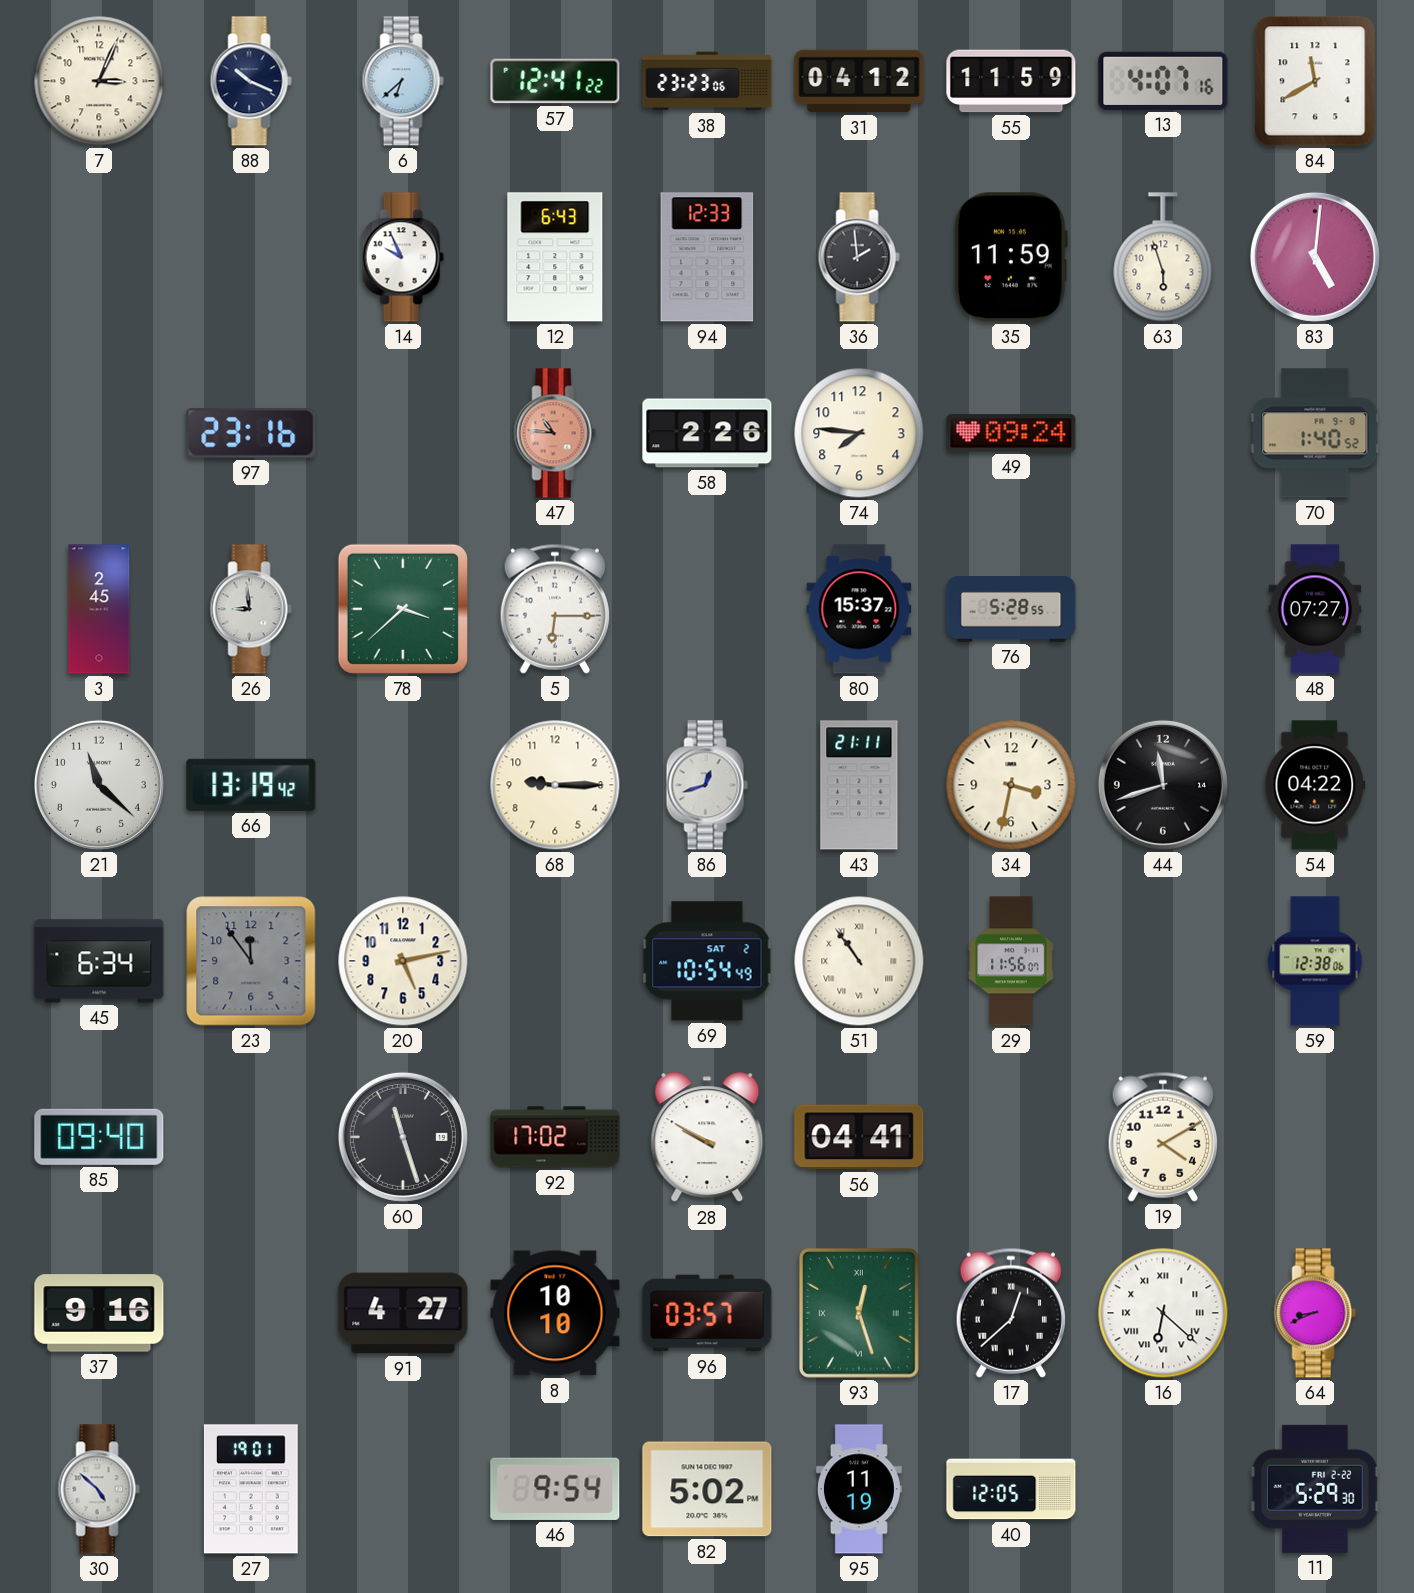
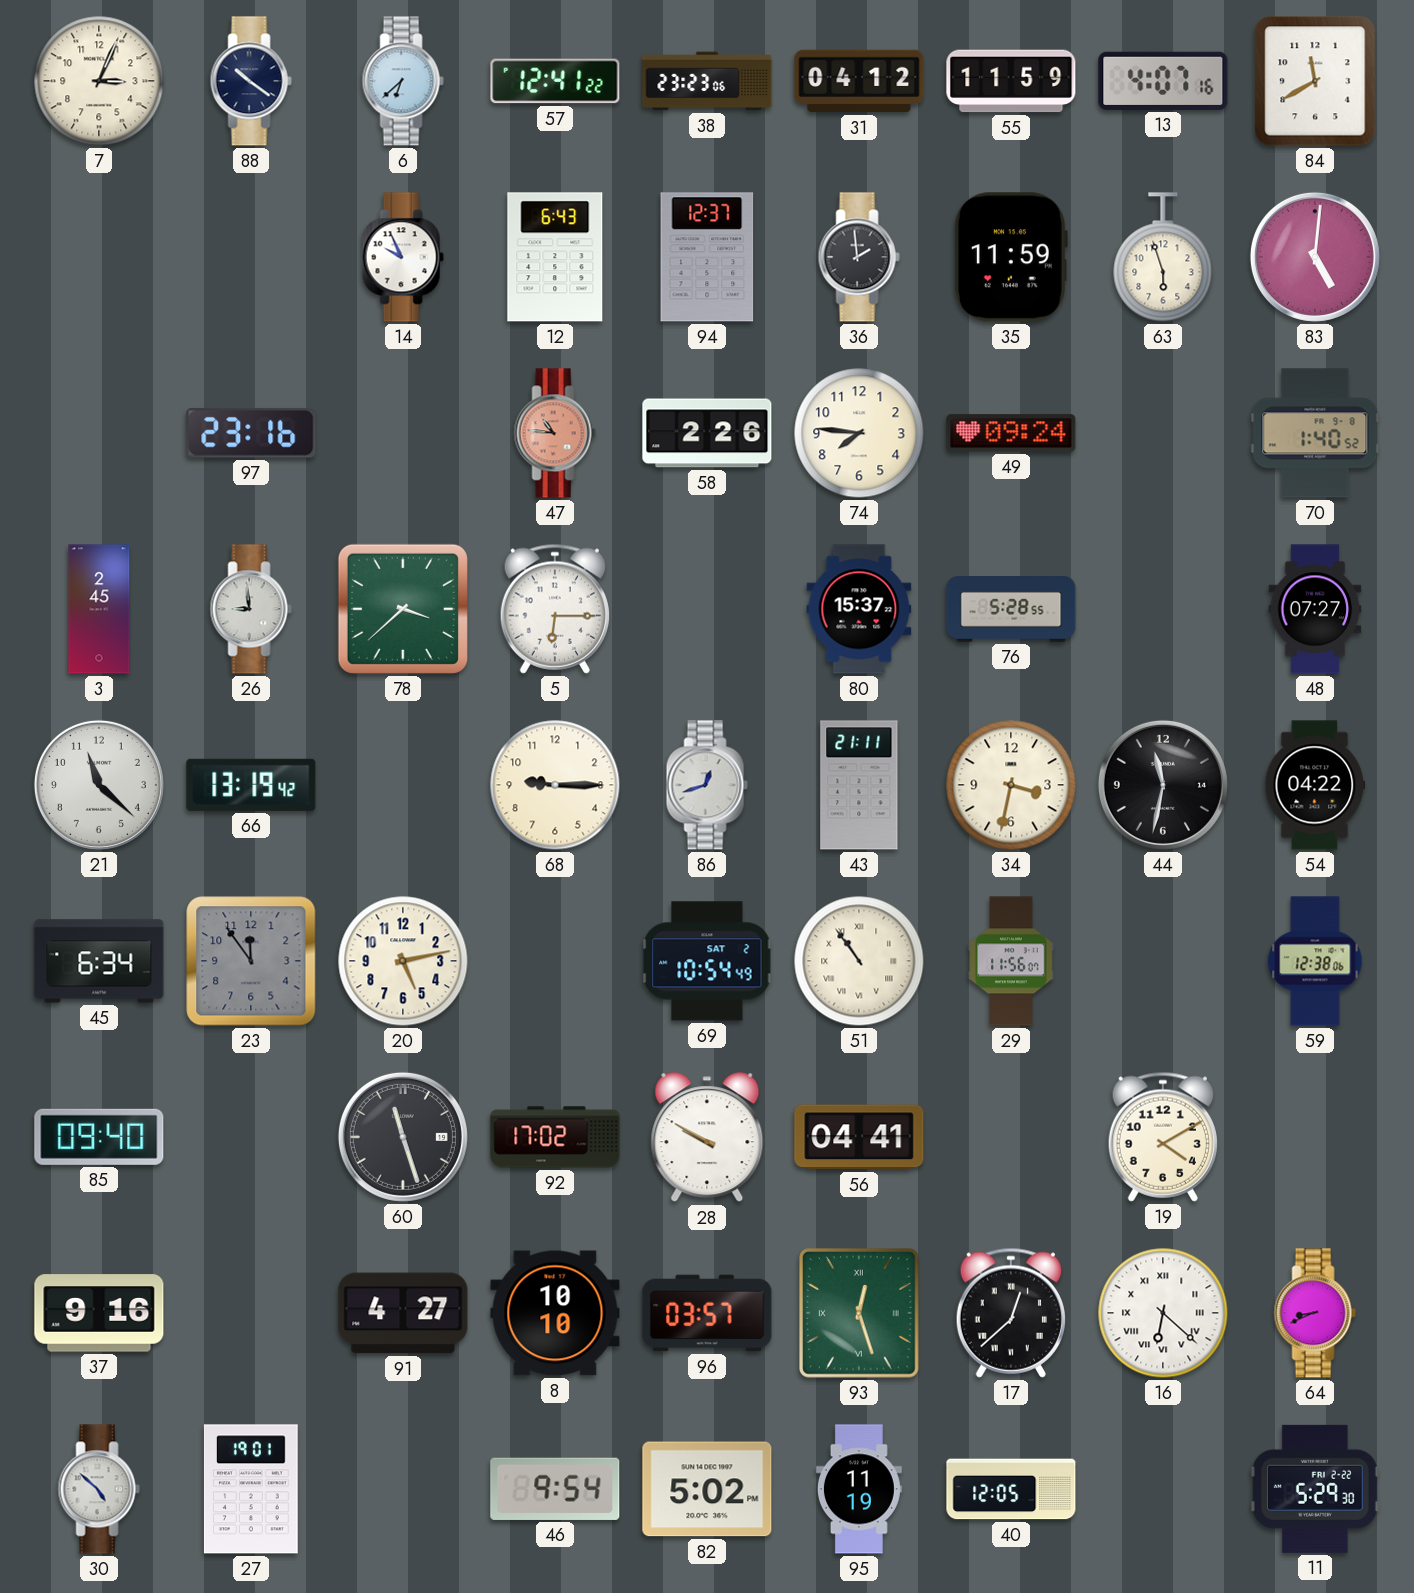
88: 10:19 -> 10:21
94: 12:33 -> 12:37
44: 11:42 -> 11:32
